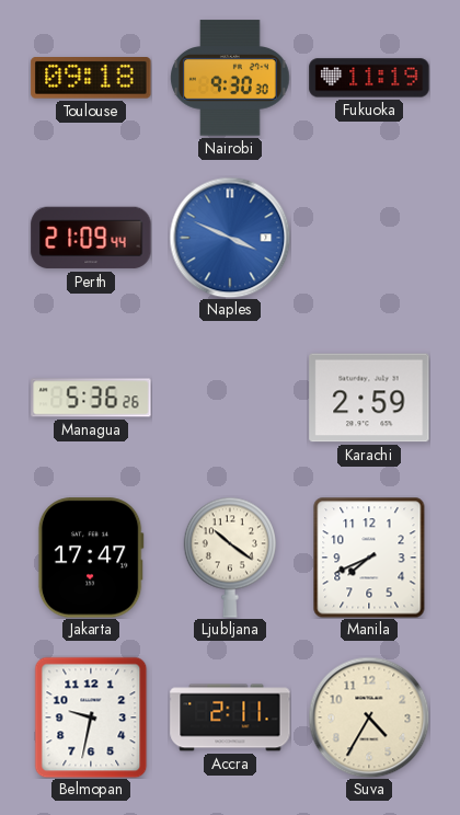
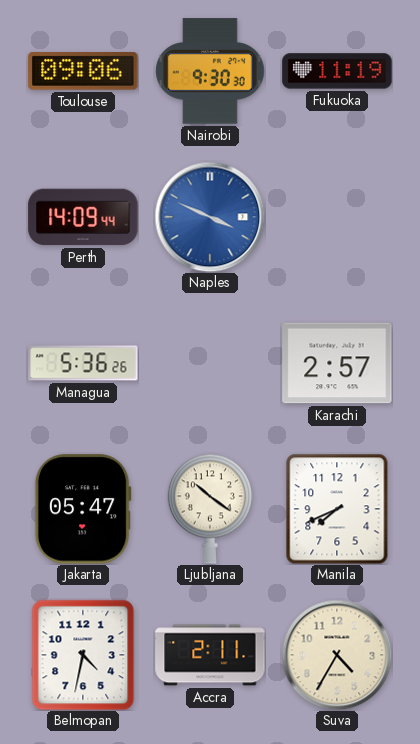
Toulouse: 09:18 -> 09:06
Perth: 21:09 -> 14:09
Karachi: 2:59 -> 2:57
Jakarta: 17:47 -> 05:47
Belmopan: 9:32 -> 4:32
